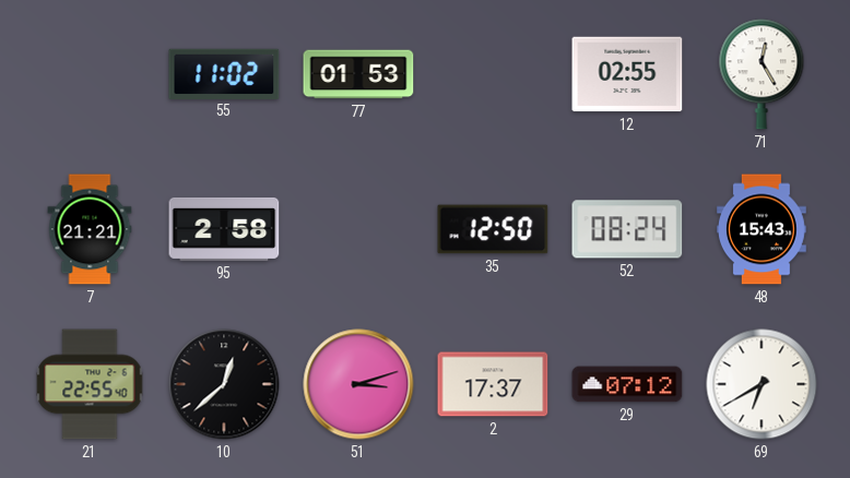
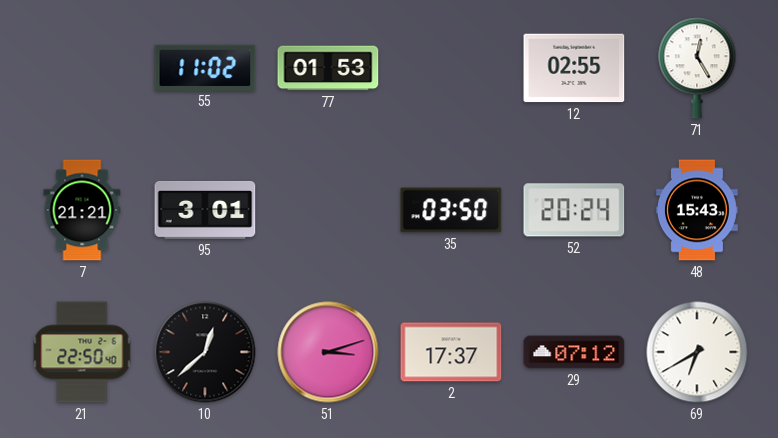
95: 2:58 -> 3:01
35: 12:50 -> 03:50
52: 08:24 -> 20:24
21: 22:55 -> 22:50
